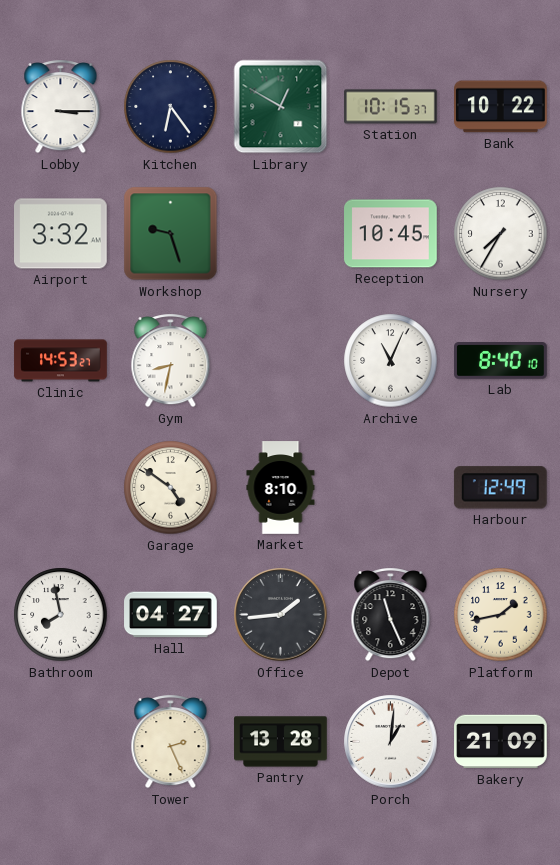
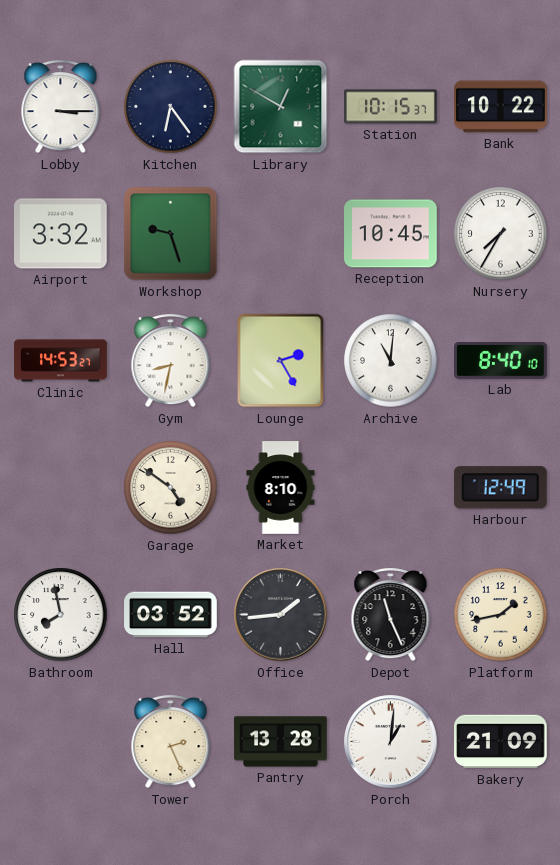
Lounge: none -> 2:25
Archive: 11:04 -> 11:01
Hall: 04:27 -> 03:52
